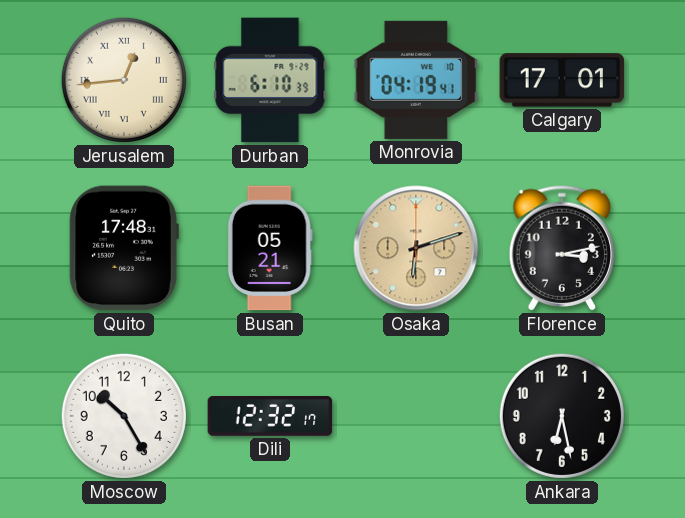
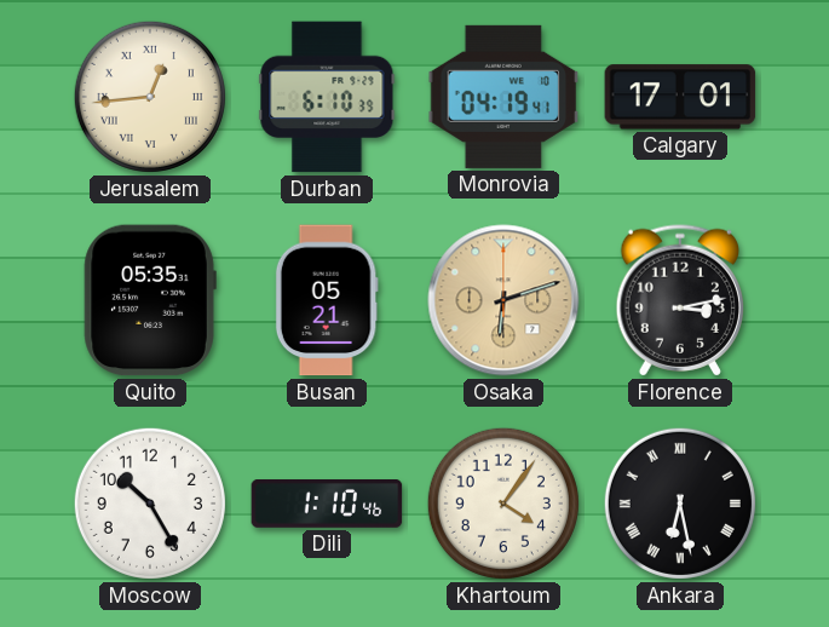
Quito: 17:48 -> 05:35
Dili: 12:32 -> 1:10
Khartoum: none -> 4:06
Ankara numerals: Arabic -> Roman
